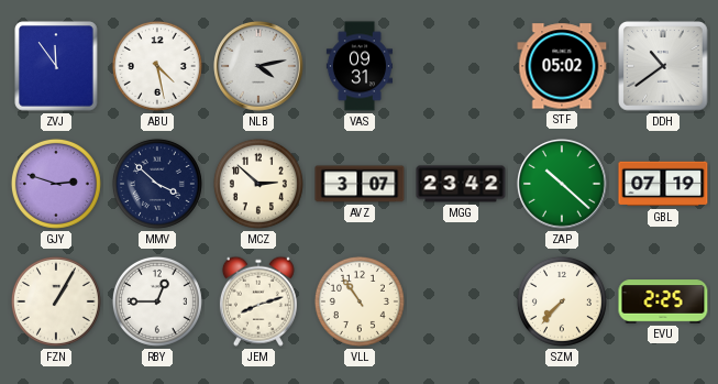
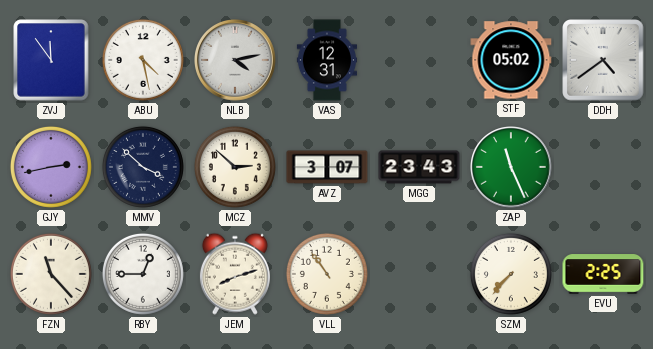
VAS: 09:31 -> 12:31
DDH: 10:39 -> 4:39
GJY: 2:48 -> 2:43
MGG: 23:42 -> 23:43
ZAP: 10:22 -> 11:26
GBL: 07:19 -> none
FZN: 1:05 -> 11:23
